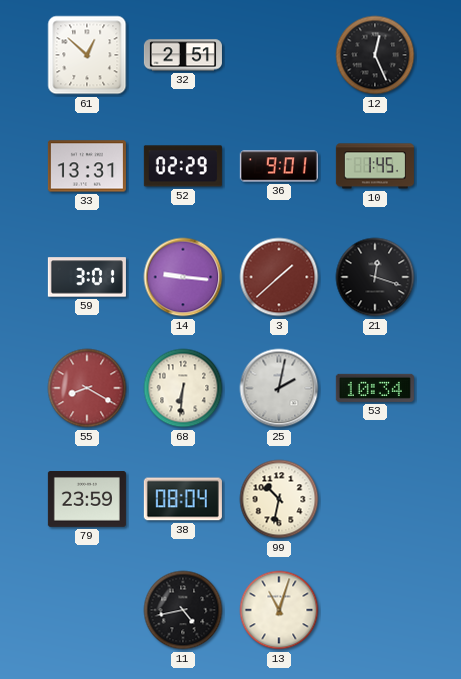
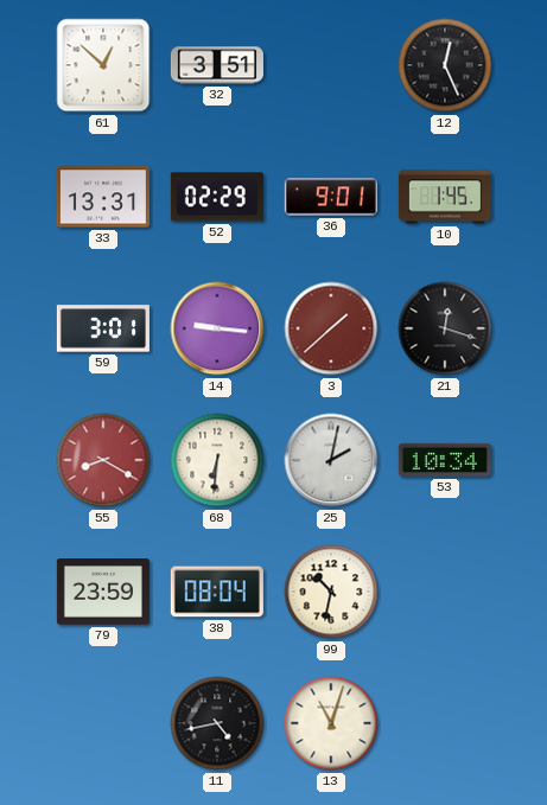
32: 2:51 -> 3:51
